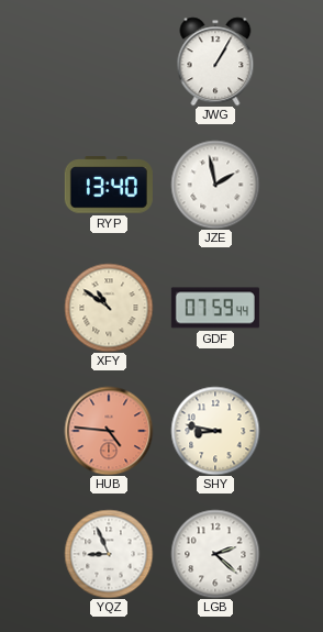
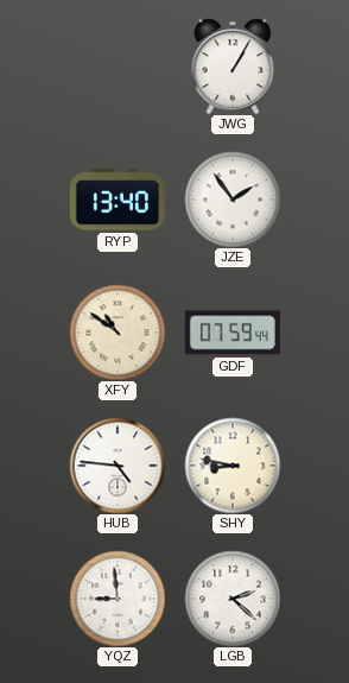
JZE: 1:58 -> 1:54
HUB dial: salmon -> white
YQZ: 8:56 -> 8:59
